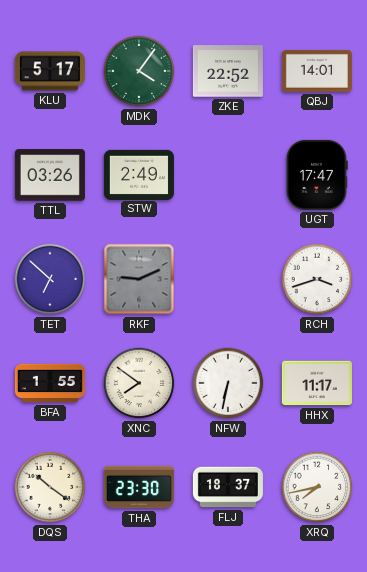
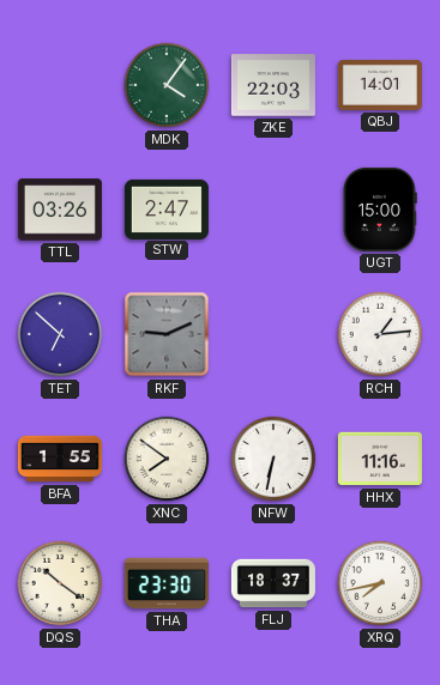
KLU: 5:17 -> none
ZKE: 22:52 -> 22:03
STW: 2:49 -> 2:47
UGT: 17:47 -> 15:00
RCH: 3:42 -> 1:14
HHX: 11:17 -> 11:16
